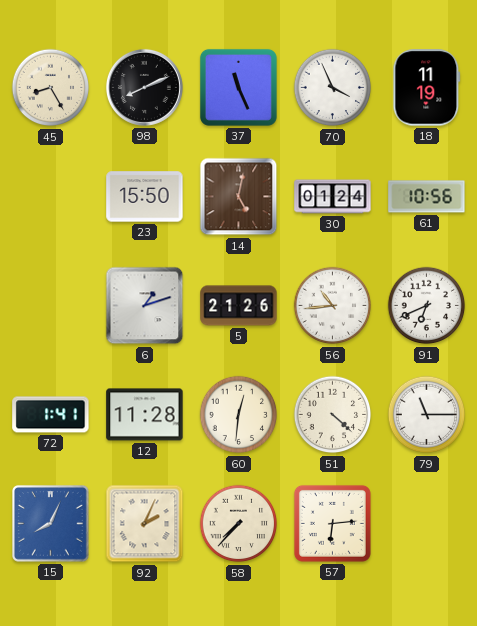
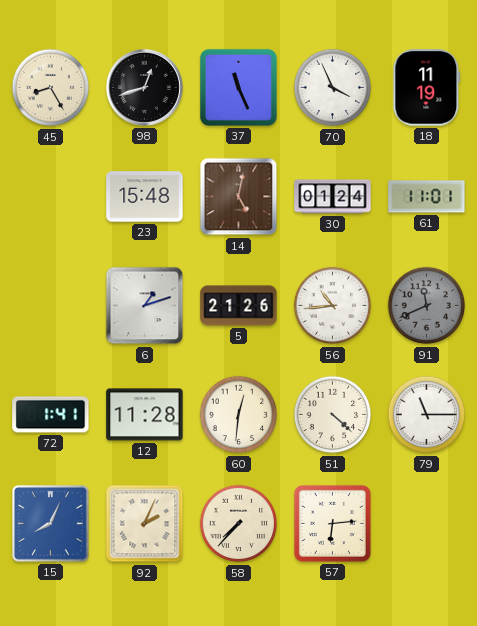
98: 8:11 -> 12:42
23: 15:50 -> 15:48
61: 10:56 -> 11:01
91: 6:41 -> 11:41
91 dial: white -> grey
